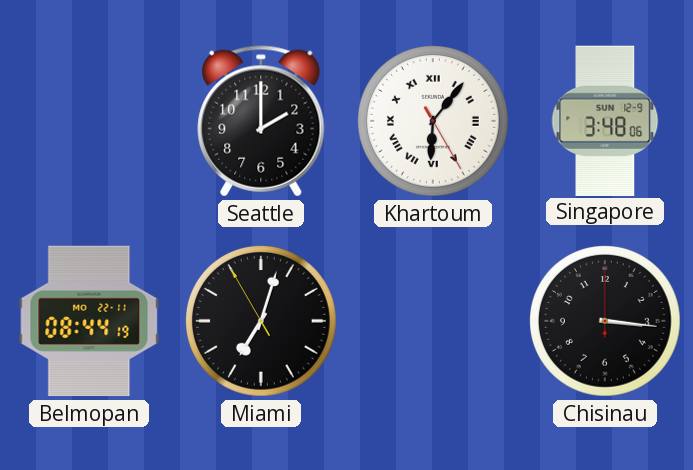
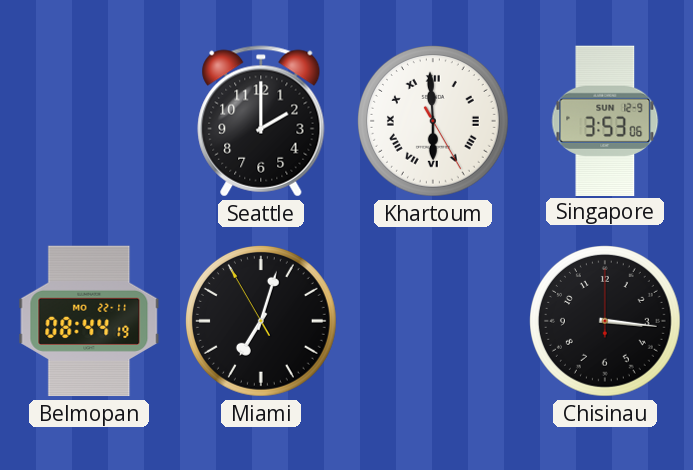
Khartoum: 6:06 -> 5:59
Singapore: 3:48 -> 3:53
